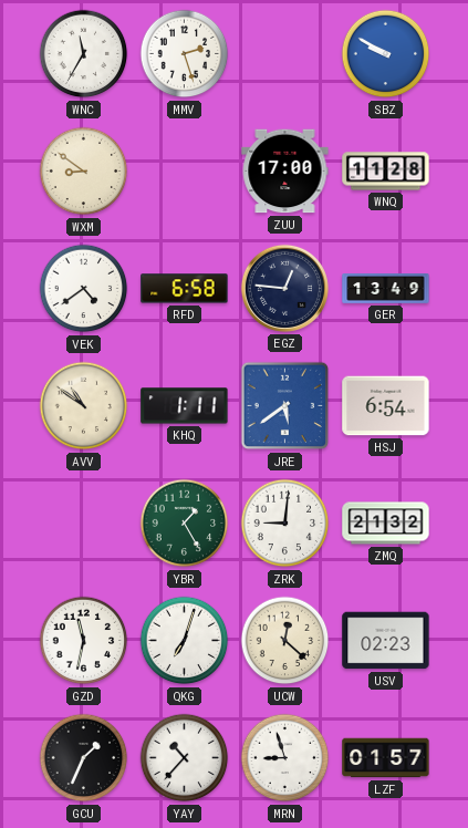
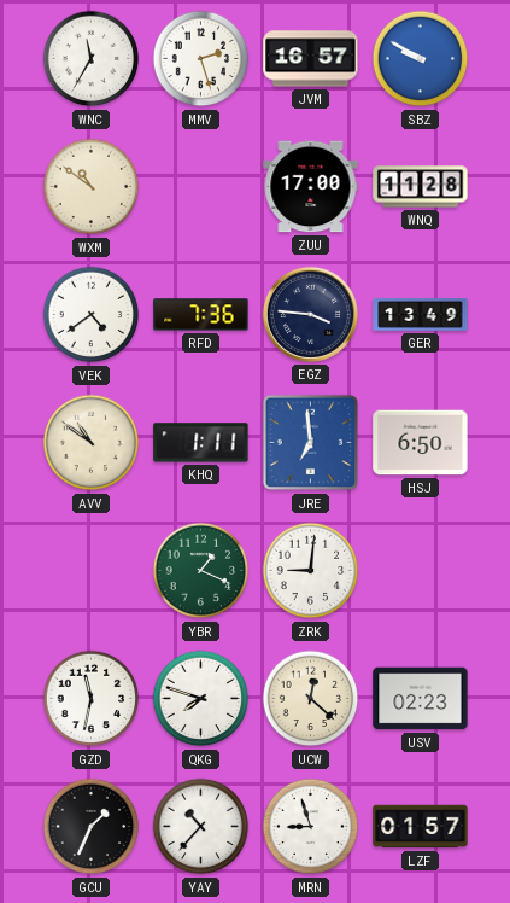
JVM: none -> 16:57
WXM: 8:51 -> 10:51
RFD: 6:58 -> 7:36
EGZ: 12:46 -> 3:46
JRE: 5:39 -> 6:59
HSJ: 6:54 -> 6:50
YBR: 1:25 -> 1:19
ZMQ: 21:32 -> none
QKG: 7:03 -> 7:48
